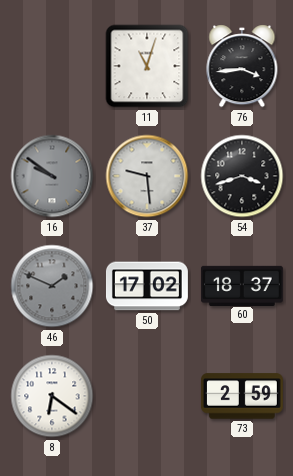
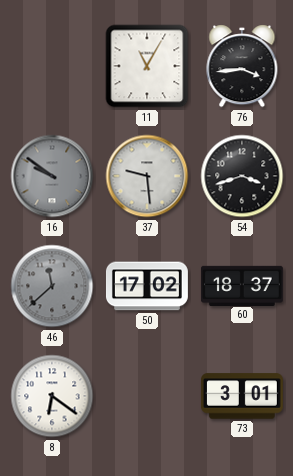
11: 11:03 -> 11:05
46: 1:49 -> 11:38
73: 2:59 -> 3:01
